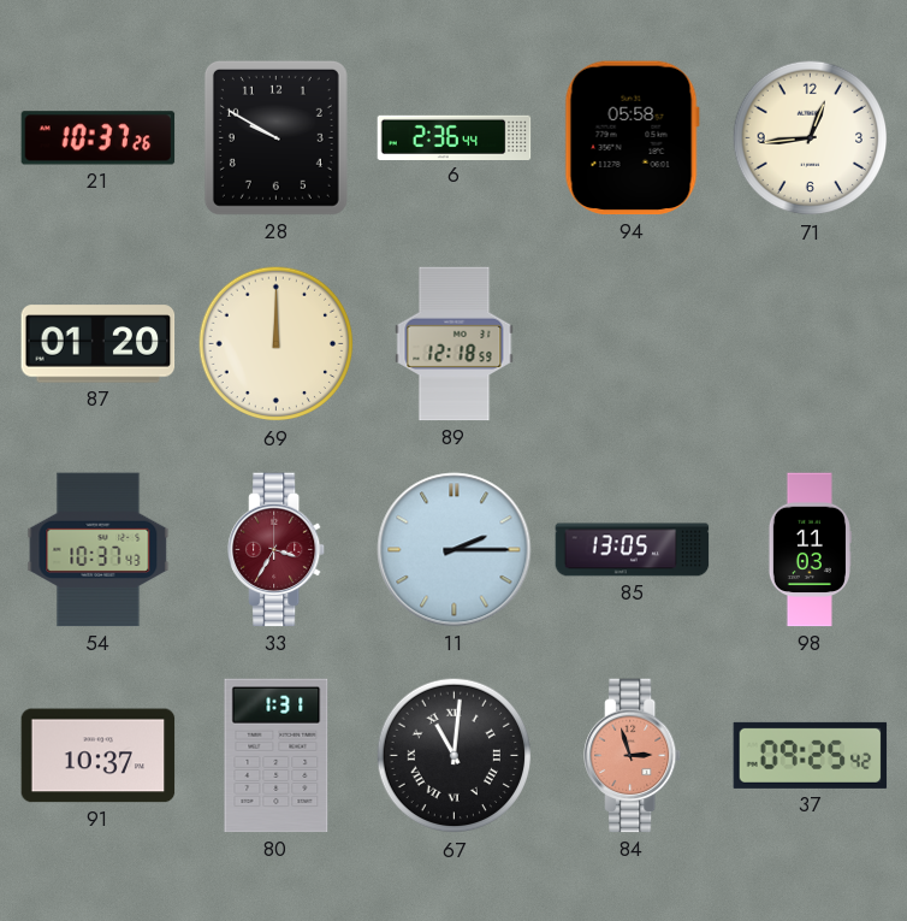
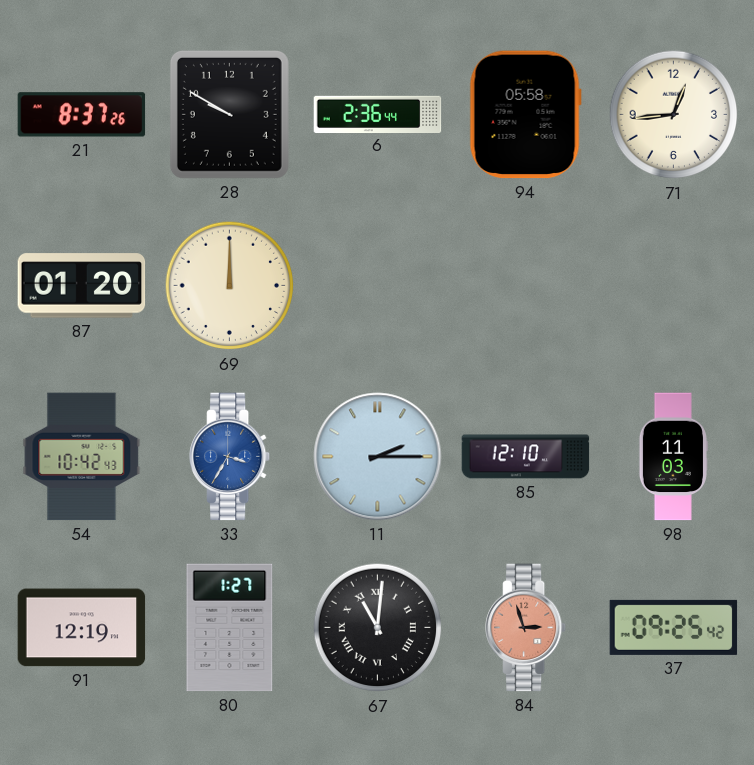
21: 10:37 -> 8:37
89: 12:18 -> none
54: 10:37 -> 10:42
33 dial: burgundy -> blue
85: 13:05 -> 12:10
91: 10:37 -> 12:19
80: 1:31 -> 1:27
